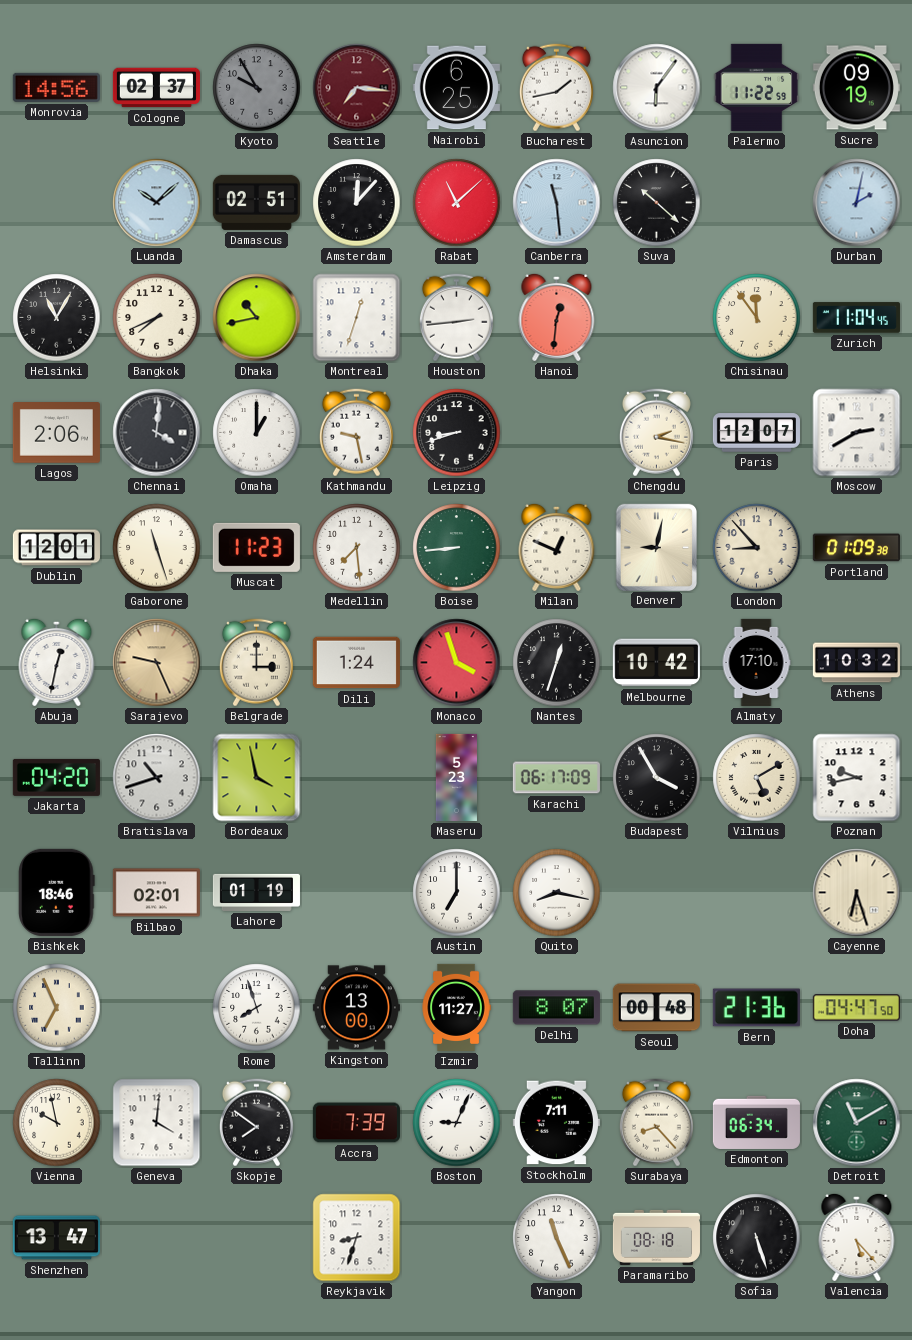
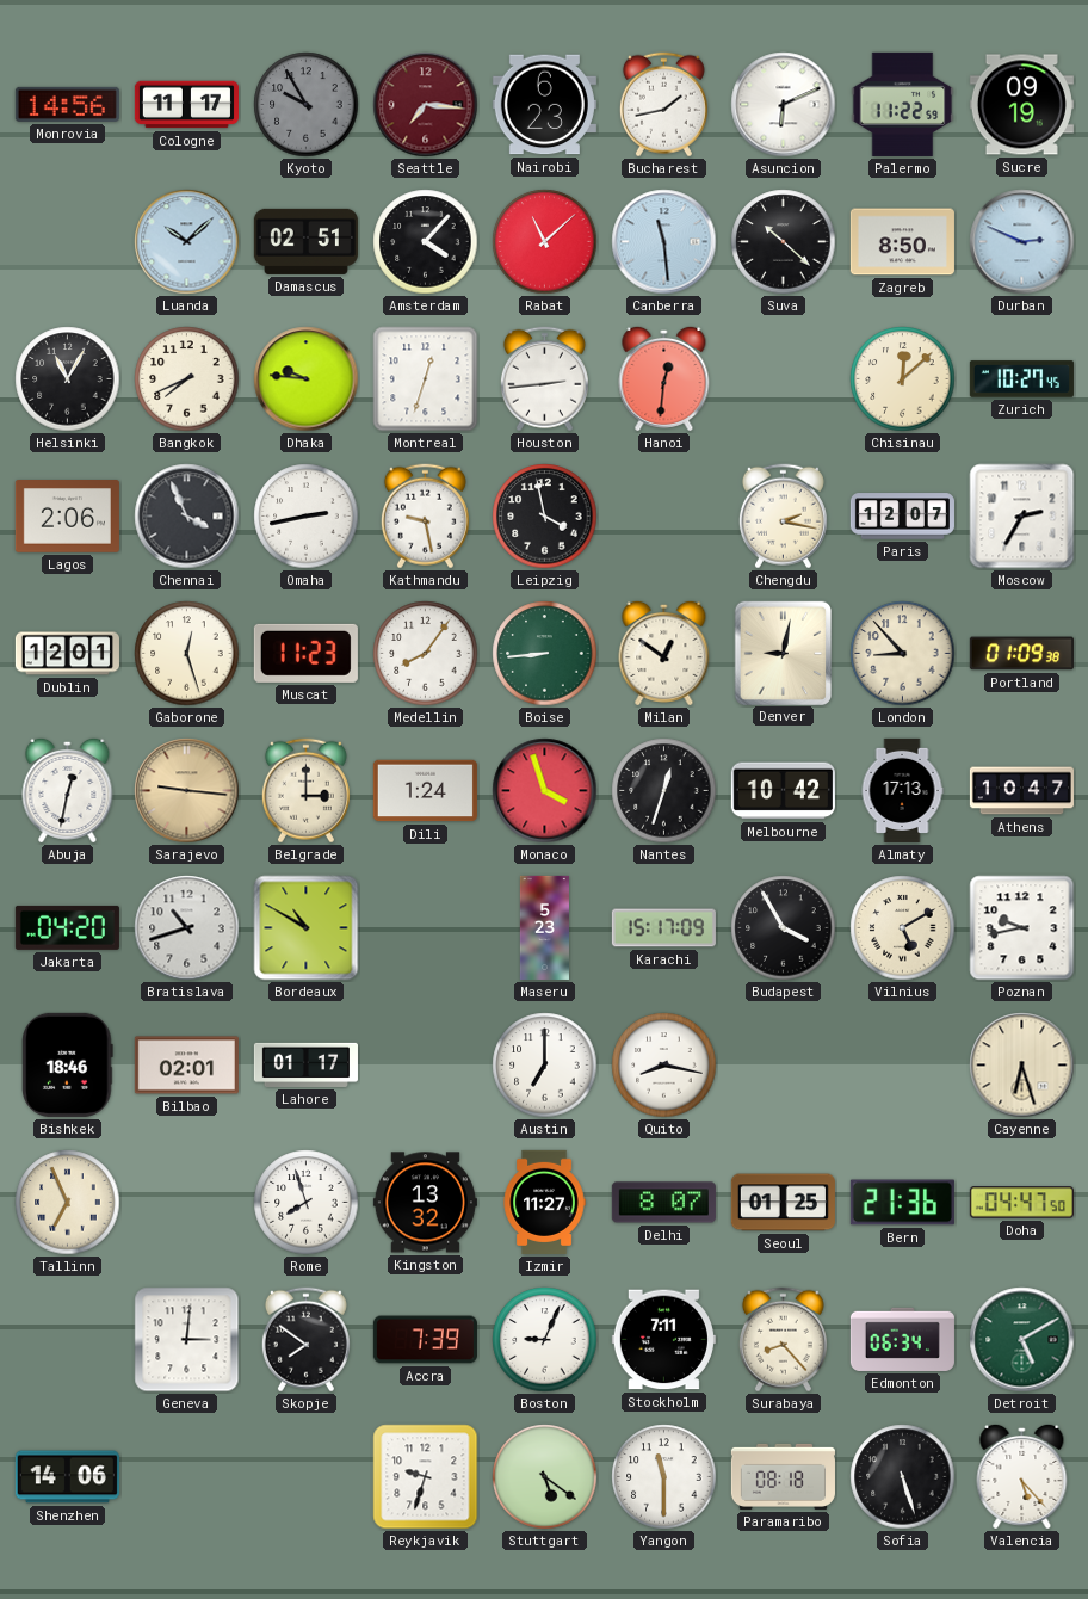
Cologne: 02:37 -> 11:17
Nairobi: 6:25 -> 6:23
Asuncion: 6:06 -> 6:11
Amsterdam: 12:07 -> 4:07
Zagreb: none -> 8:50
Durban: 2:02 -> 2:49
Dhaka: 10:43 -> 9:46
Chisinau: 11:54 -> 12:08
Zurich: 11:04 -> 10:27
Chennai: 4:01 -> 3:56
Omaha: 1:00 -> 2:43
Leipzig: 8:42 -> 3:58
Moscow: 2:40 -> 2:35
Gaborone: 11:27 -> 12:27
Medellin: 7:29 -> 8:06
Milan: 12:49 -> 12:51
Sarajevo: 9:26 -> 9:16
Almaty: 17:10 -> 17:13
Athens: 10:32 -> 10:47
Bordeaux: 3:58 -> 10:50
Karachi: 06:17 -> 15:17
Lahore: 01:19 -> 01:17
Kingston: 13:00 -> 13:32
Seoul: 00:48 -> 01:25
Vienna: 9:58 -> none
Geneva: 4:01 -> 3:01
Detroit: 11:10 -> 5:10
Shenzhen: 13:47 -> 14:06
Reykjavik: 8:33 -> 9:33
Stuttgart: none -> 5:21
Yangon: 11:26 -> 11:30
